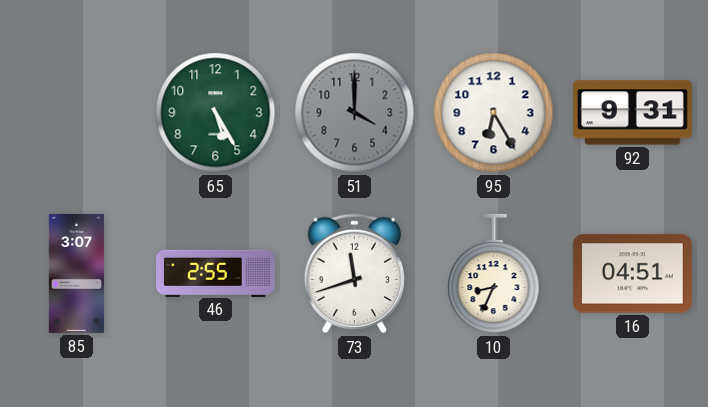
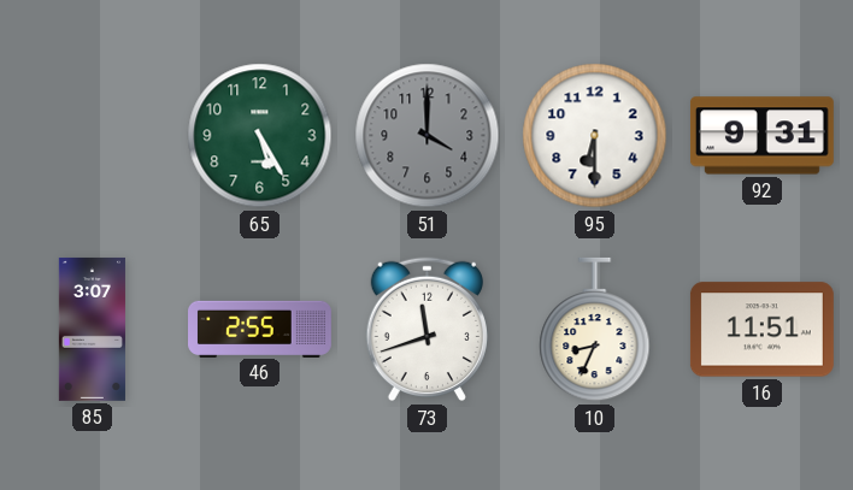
95: 6:25 -> 6:30
16: 04:51 -> 11:51
